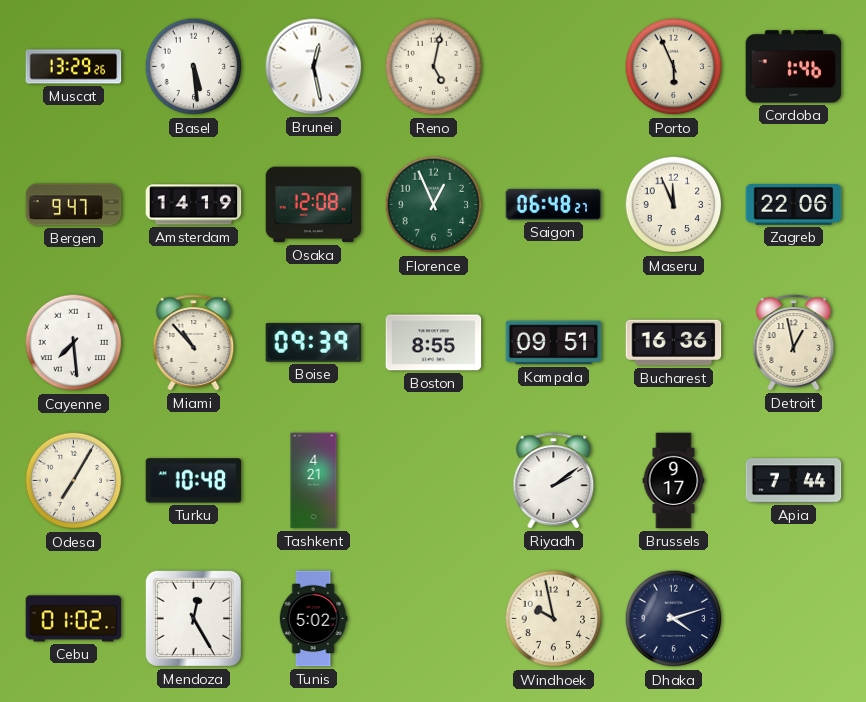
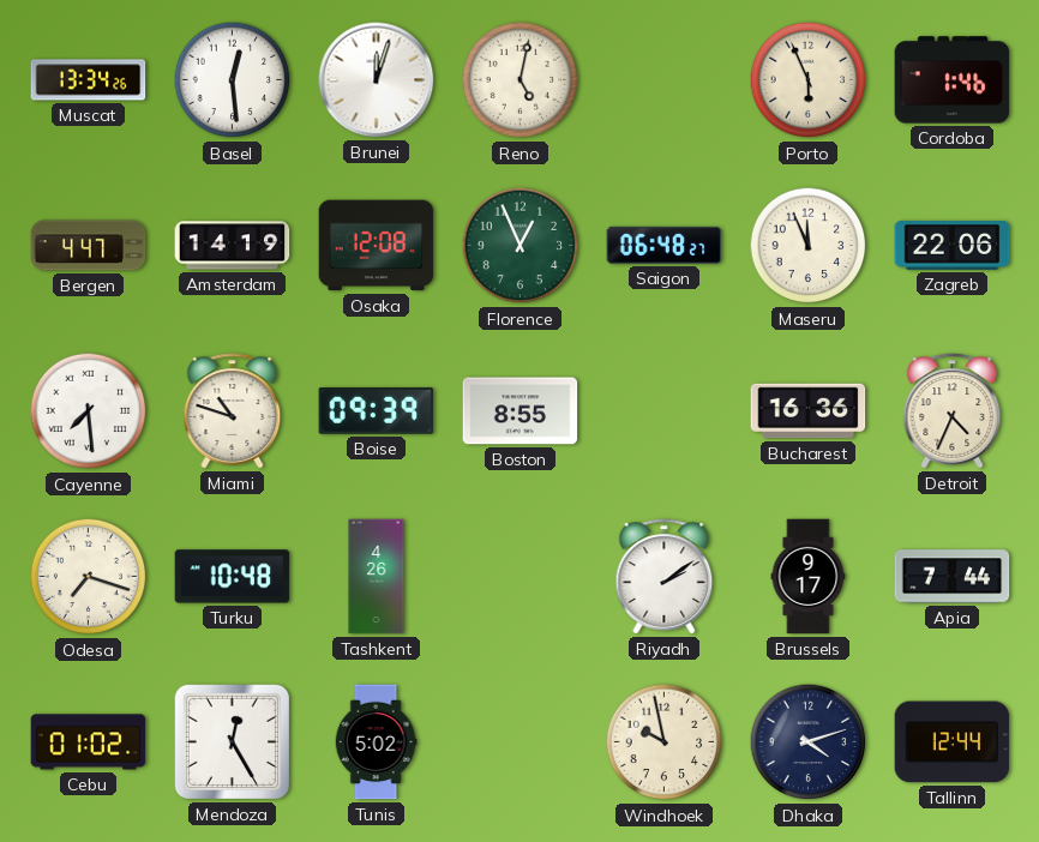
Muscat: 13:29 -> 13:34
Basel: 5:29 -> 12:29
Brunei: 12:28 -> 12:03
Bergen: 9:47 -> 4:47
Miami: 10:53 -> 10:48
Kampala: 09:51 -> none
Detroit: 12:58 -> 4:34
Odesa: 7:05 -> 7:18
Tashkent: 4:21 -> 4:26
Tallinn: none -> 12:44
